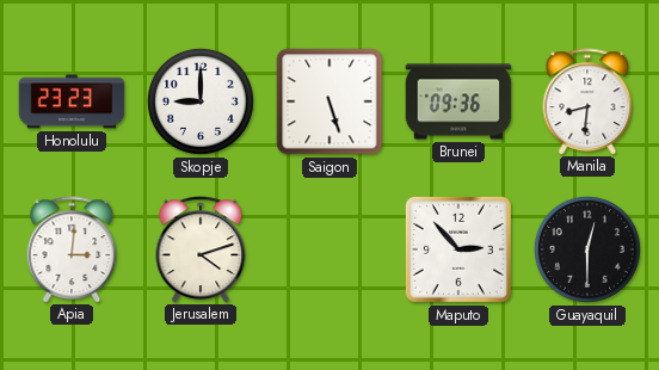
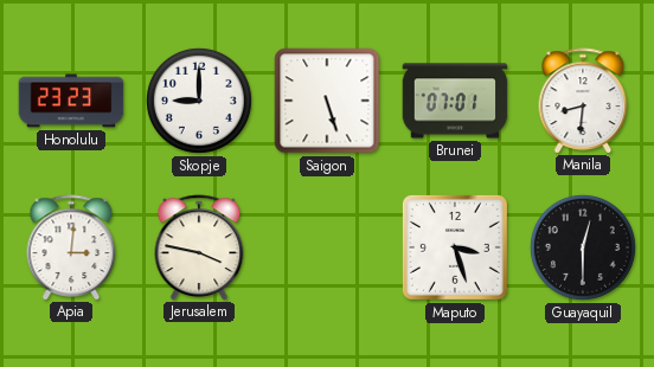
Brunei: 09:36 -> 07:01
Jerusalem: 4:12 -> 3:47
Maputo: 2:53 -> 3:27
